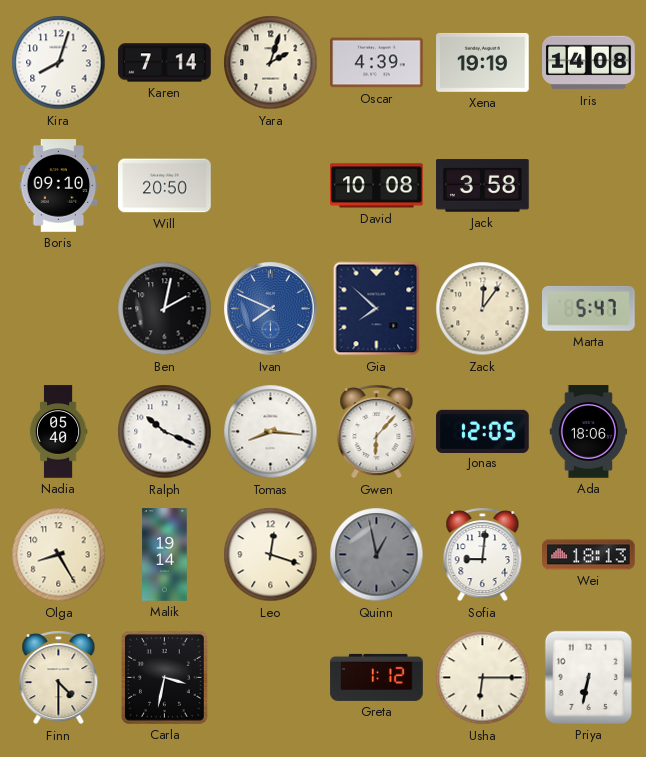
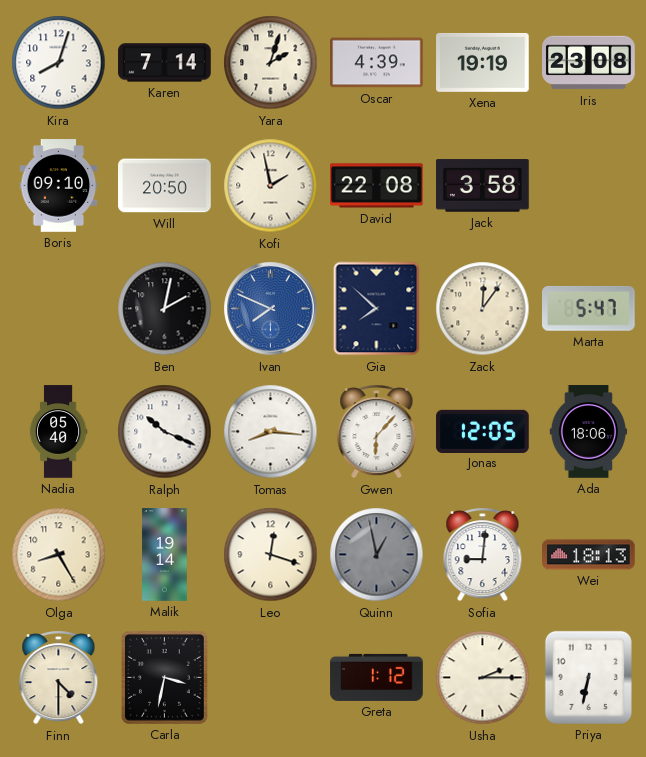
Iris: 14:08 -> 23:08
Kofi: none -> 1:58
David: 10:08 -> 22:08
Usha: 6:15 -> 2:15
